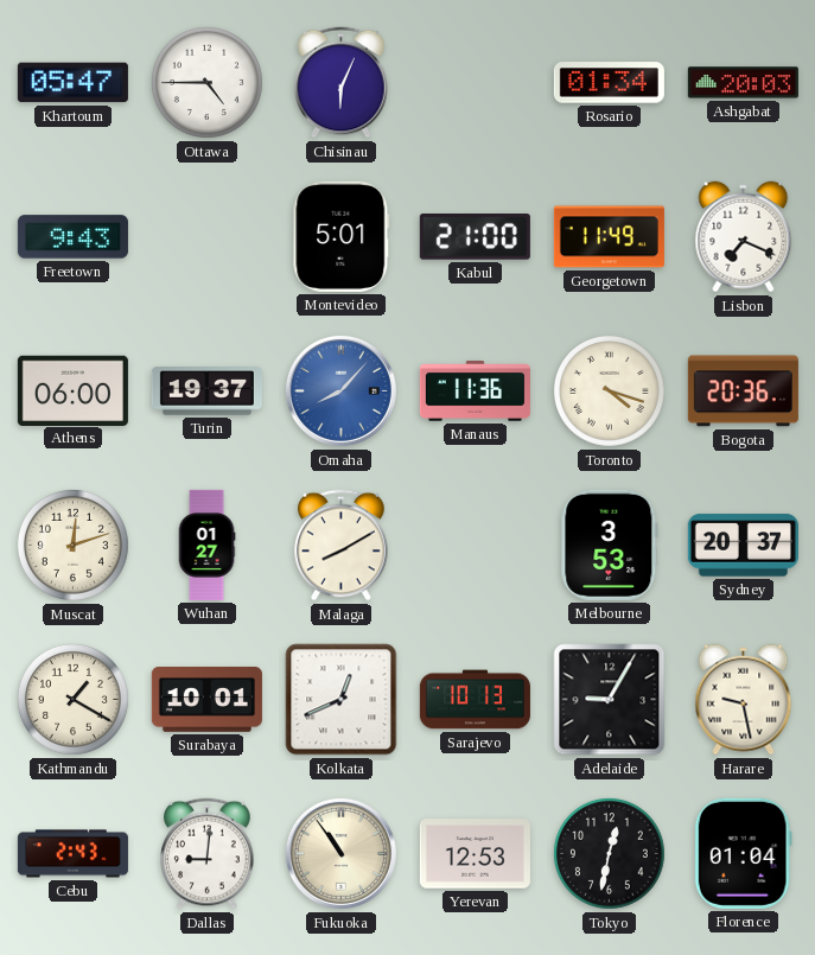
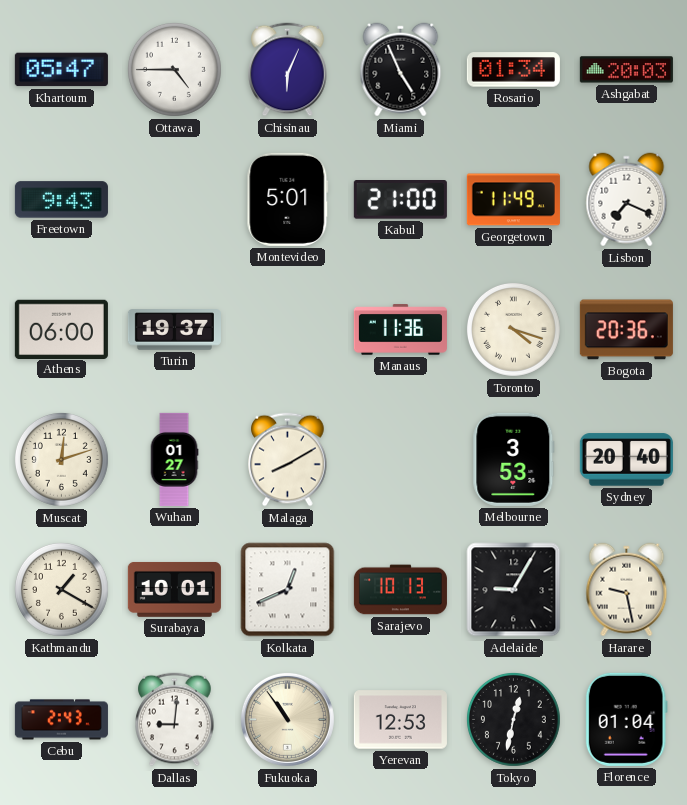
Miami: none -> 4:56
Omaha: 8:07 -> none
Sydney: 20:37 -> 20:40
